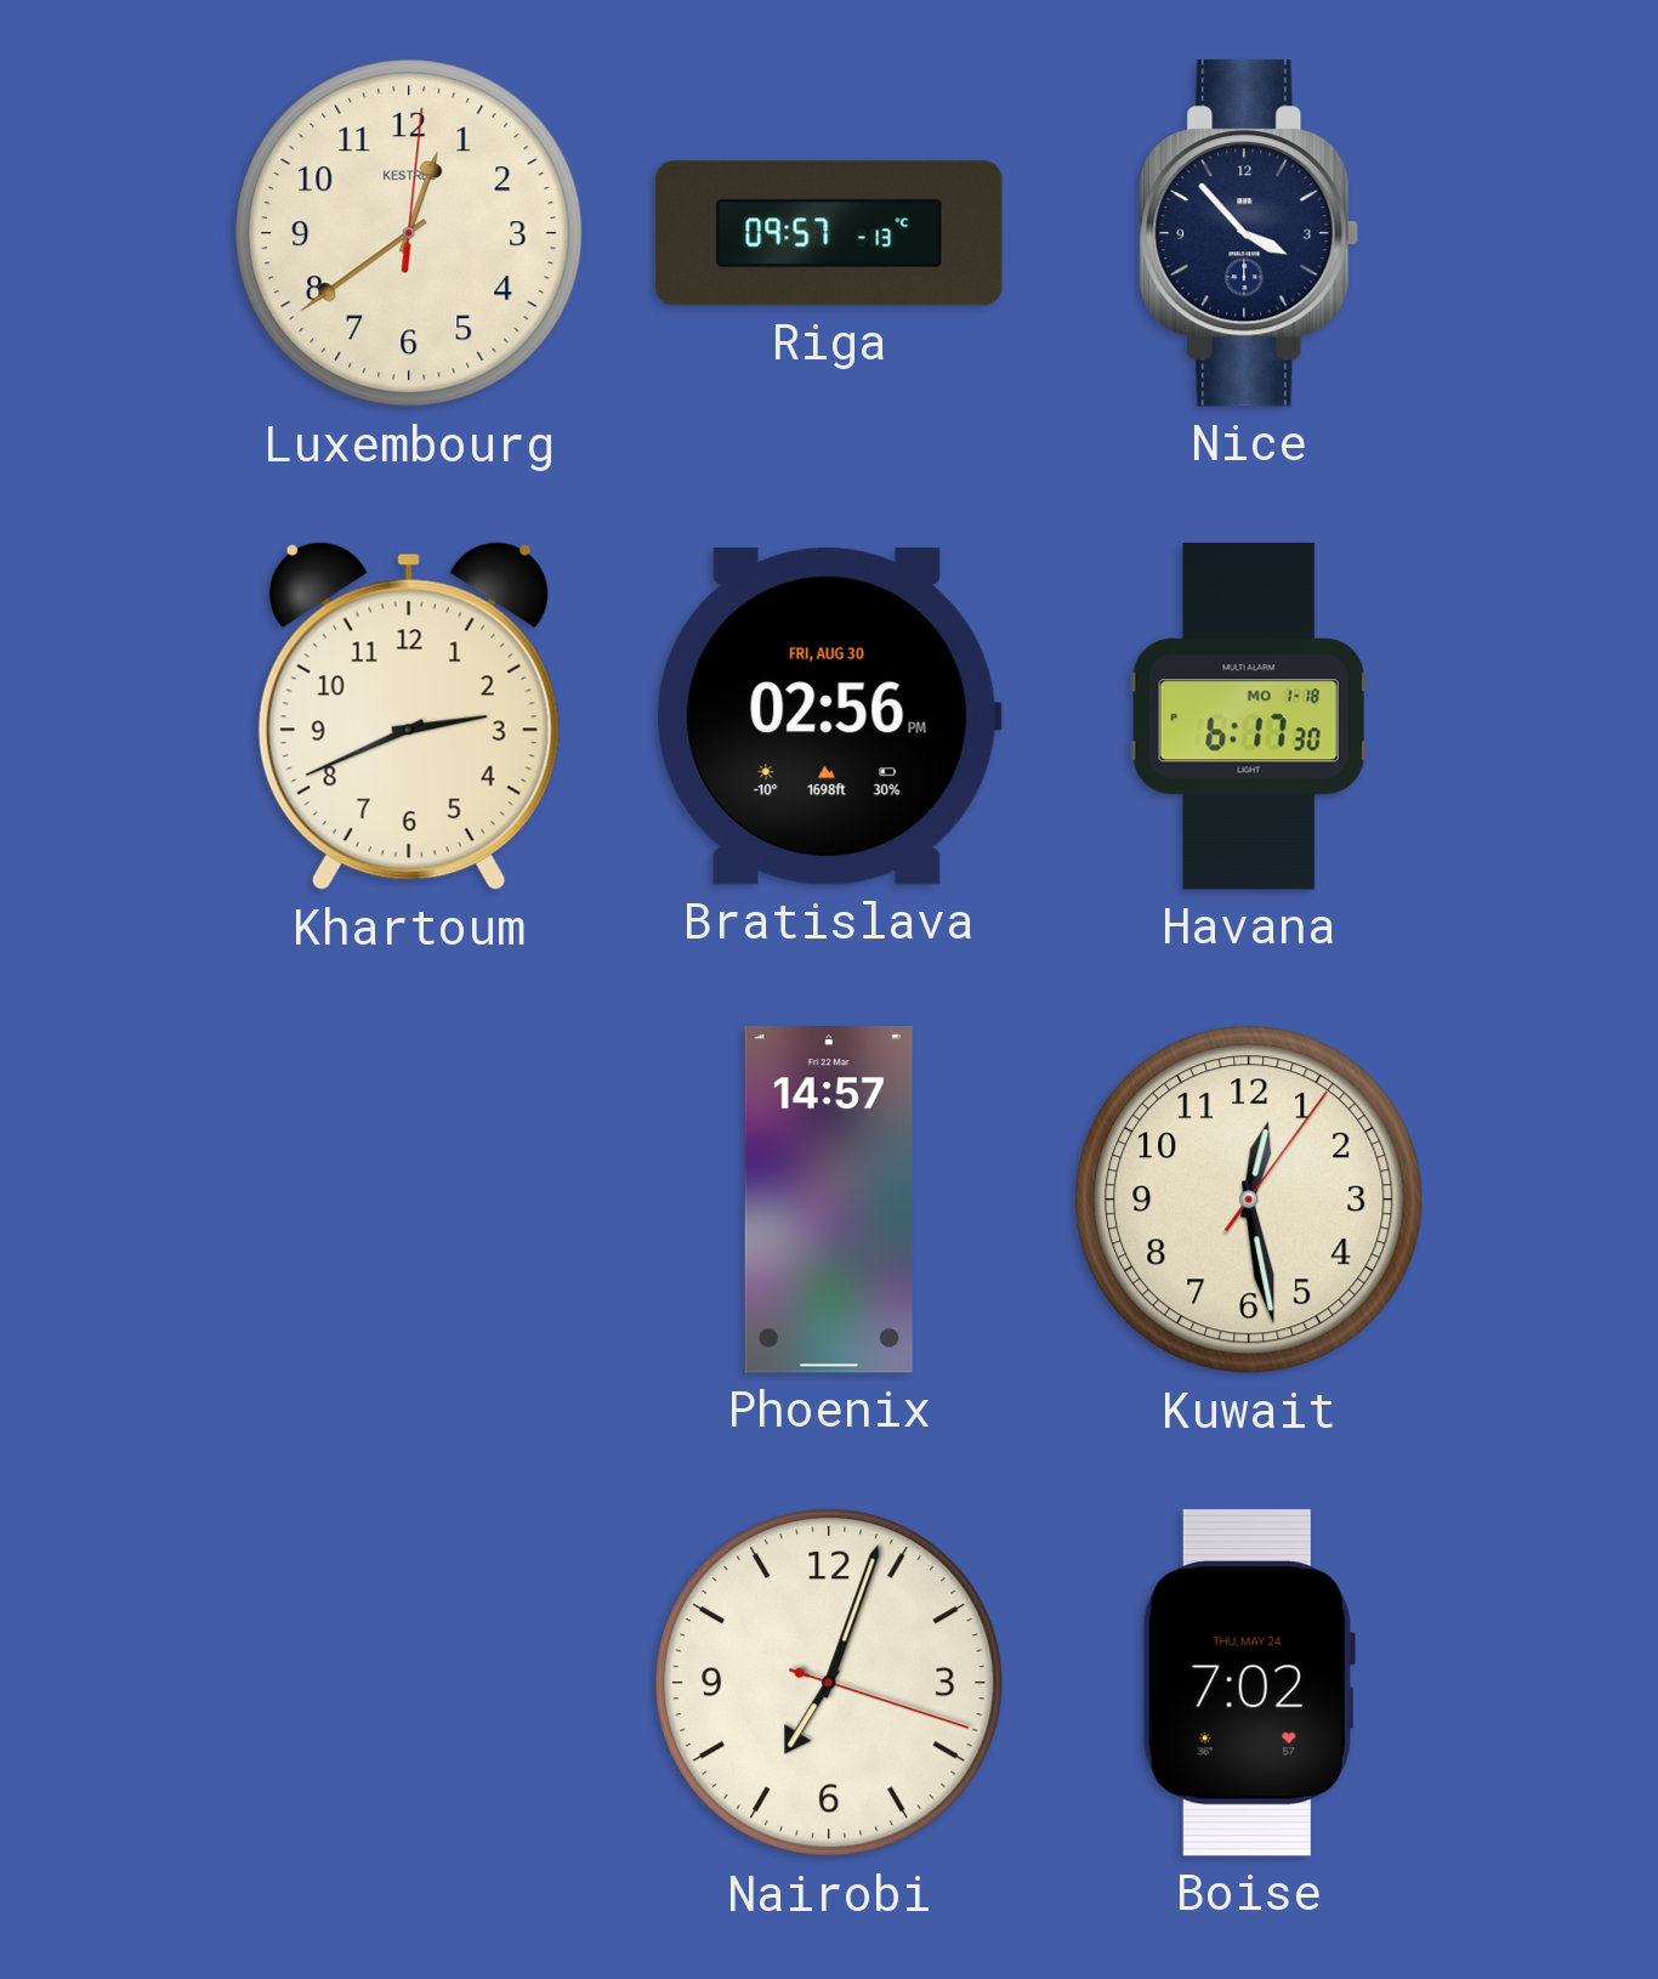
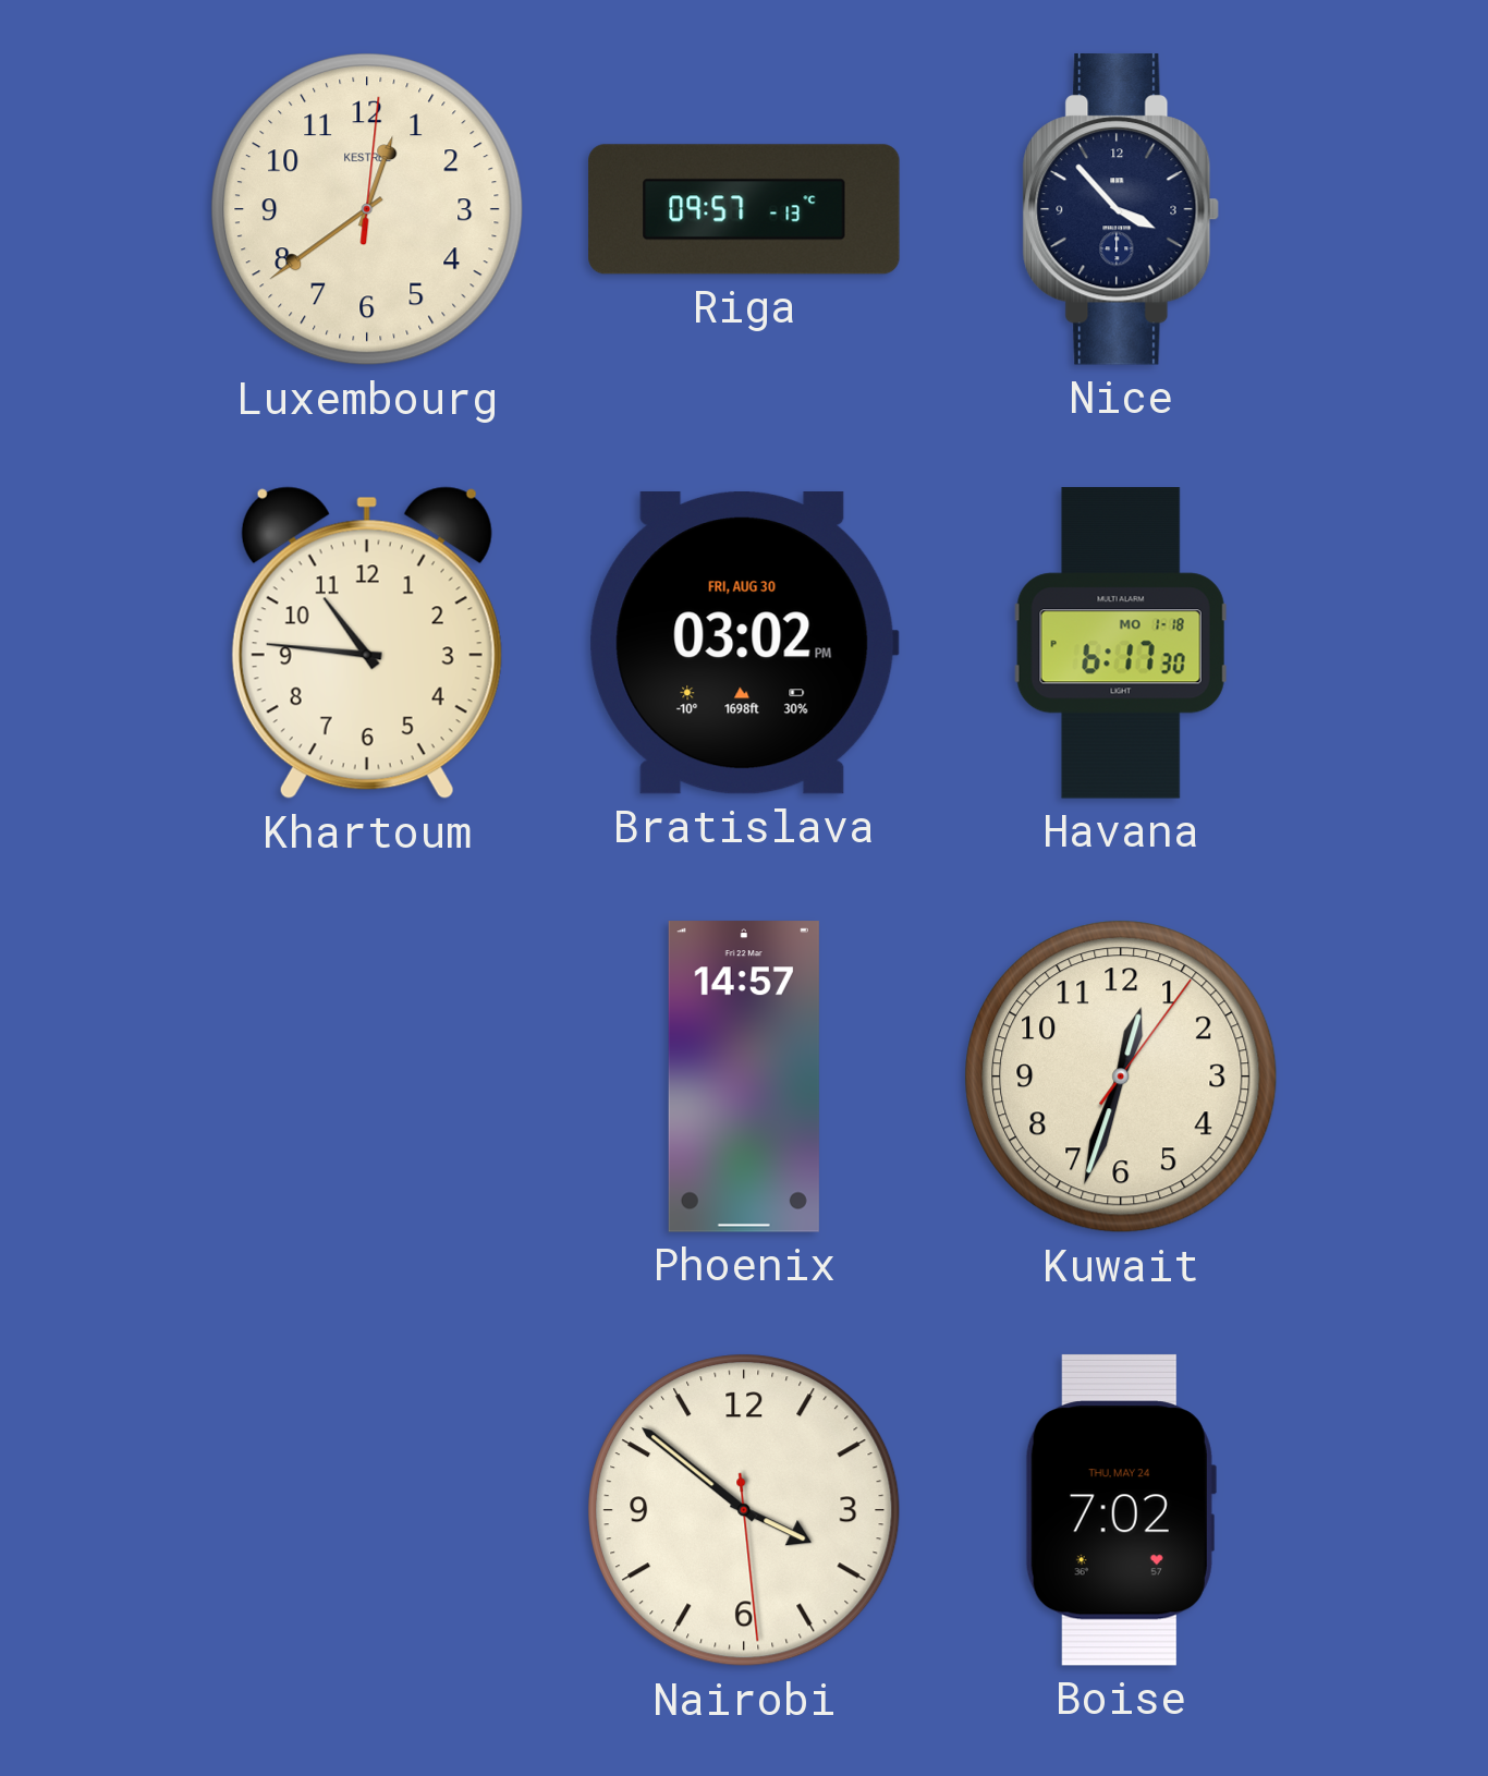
Khartoum: 2:41 -> 10:46
Bratislava: 02:56 -> 03:02
Kuwait: 12:28 -> 12:33
Nairobi: 7:03 -> 3:51
